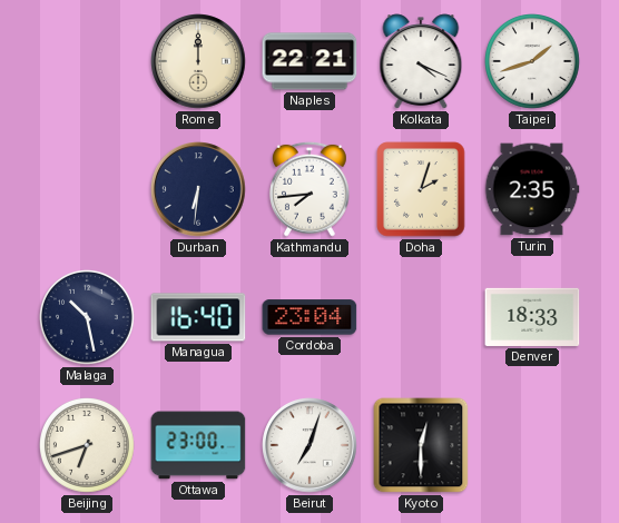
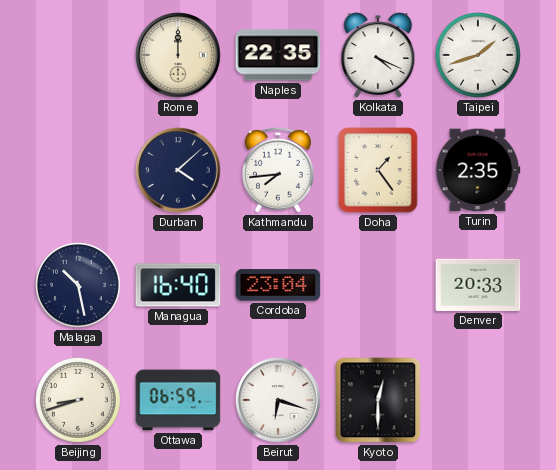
Naples: 22:21 -> 22:35
Durban: 6:31 -> 4:08
Doha: 2:03 -> 1:24
Denver: 18:33 -> 20:33
Beijing: 6:42 -> 8:42
Ottawa: 23:00 -> 06:59
Beirut: 7:03 -> 6:18
